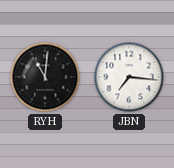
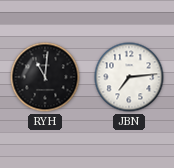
JBN: 7:16 -> 7:14
